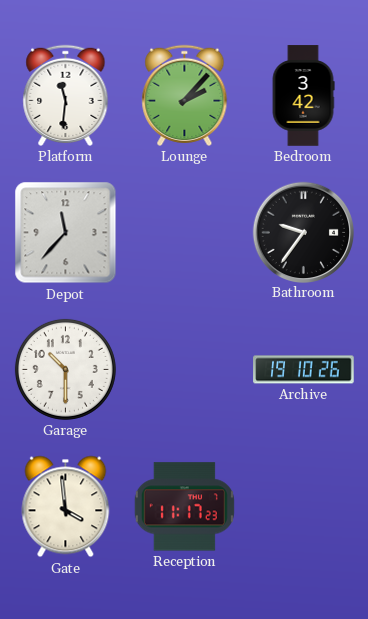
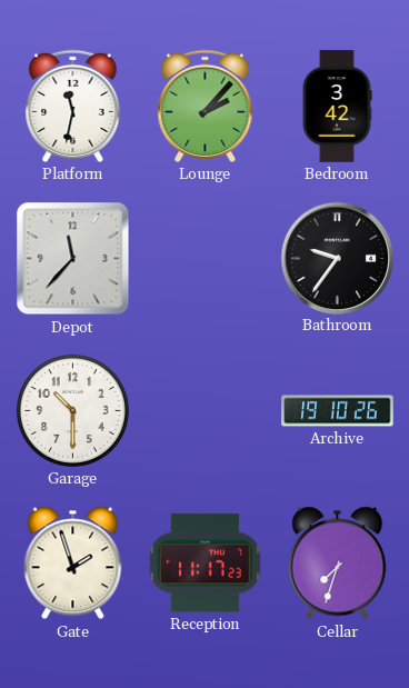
Platform: 11:31 -> 11:32
Gate: 3:59 -> 1:57
Cellar: none -> 7:33
